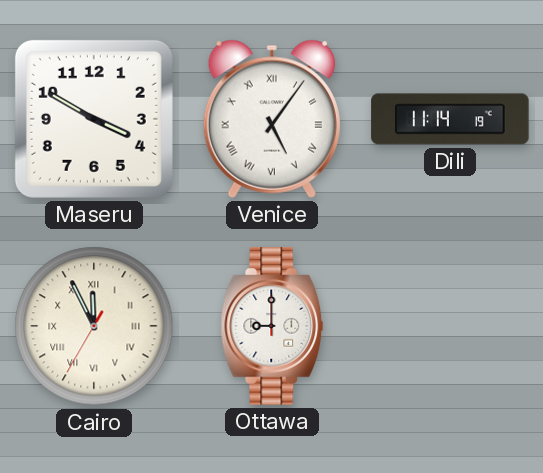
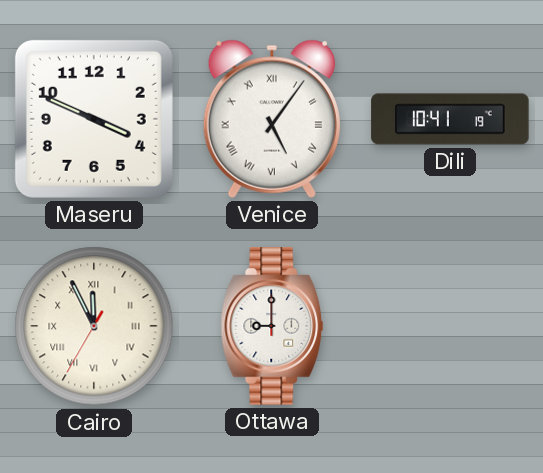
Maseru: 3:50 -> 3:49
Dili: 11:14 -> 10:41
